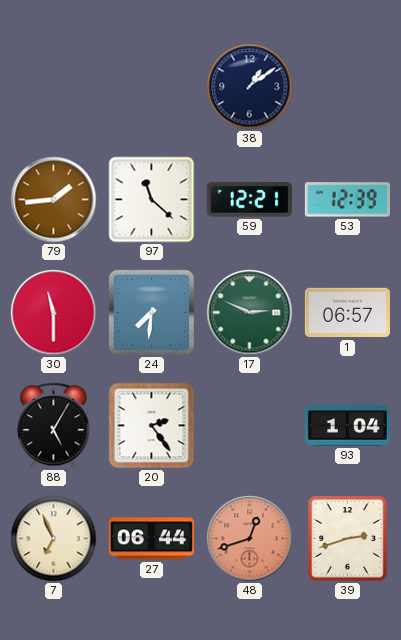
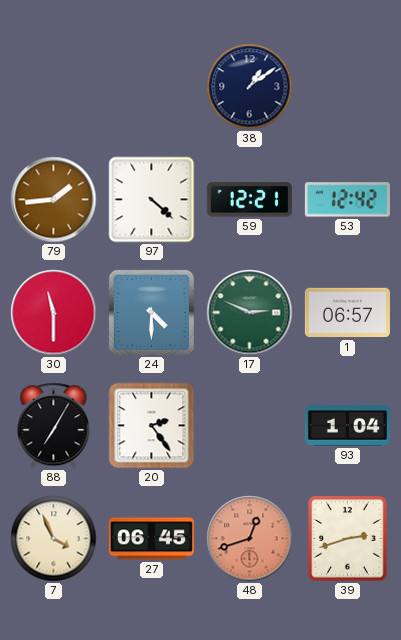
97: 11:22 -> 4:22
53: 12:39 -> 12:42
24: 7:31 -> 4:30
88: 5:05 -> 7:05
7: 6:56 -> 3:56
27: 06:44 -> 06:45
